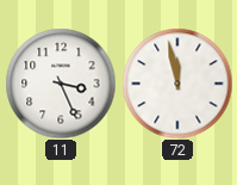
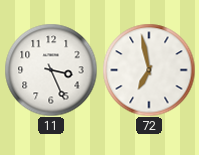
72: 11:58 -> 6:58
